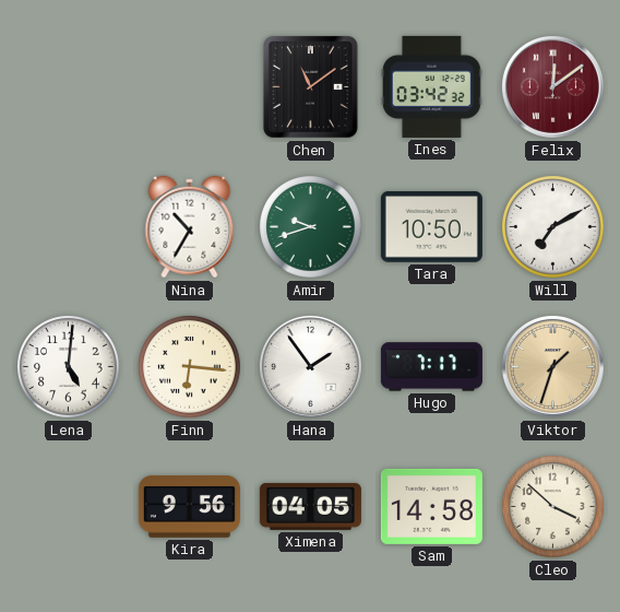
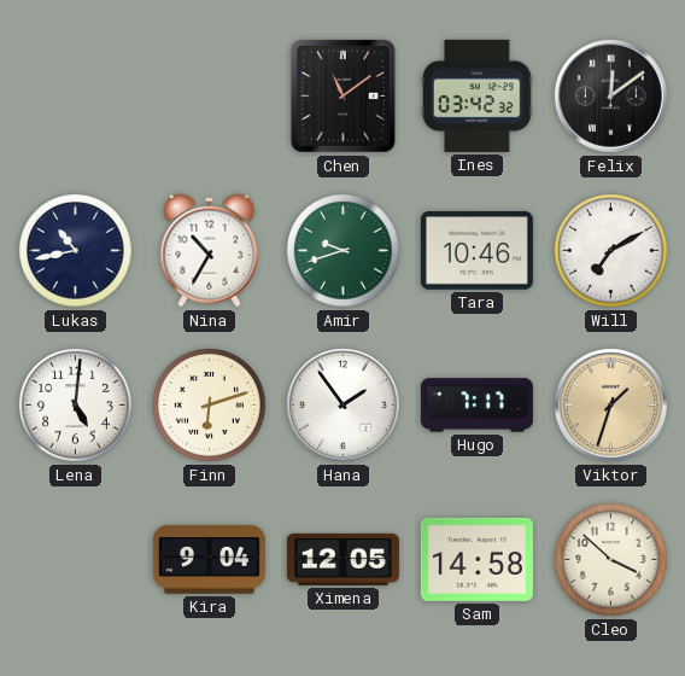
Felix dial: burgundy -> black
Lukas: none -> 10:43
Tara: 10:50 -> 10:46
Finn: 6:16 -> 6:12
Kira: 9:56 -> 9:04
Ximena: 04:05 -> 12:05
